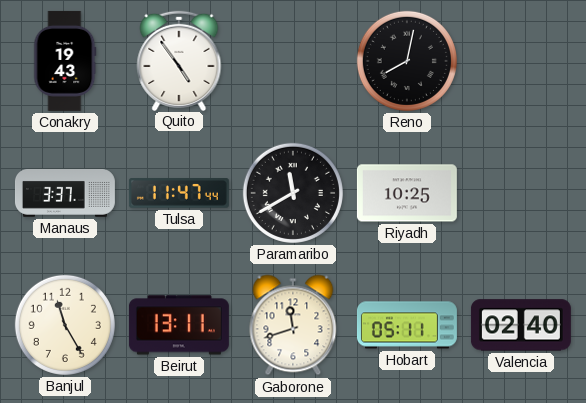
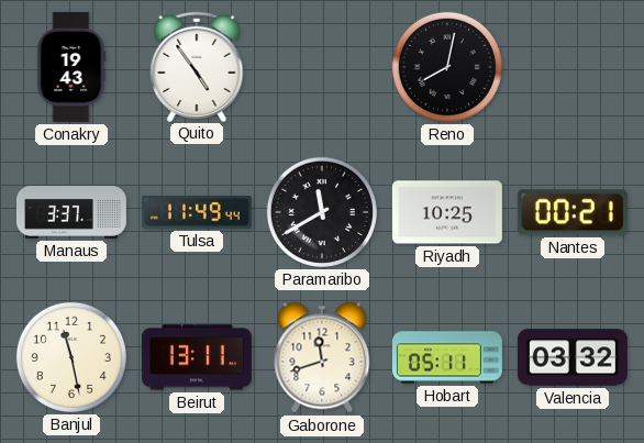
Tulsa: 11:47 -> 11:49
Nantes: none -> 00:21
Banjul: 11:25 -> 11:28
Valencia: 02:40 -> 03:32
